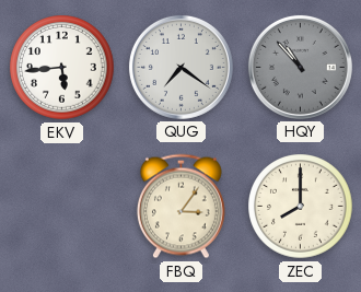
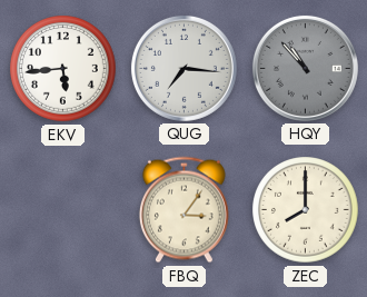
QUG: 7:21 -> 7:16
